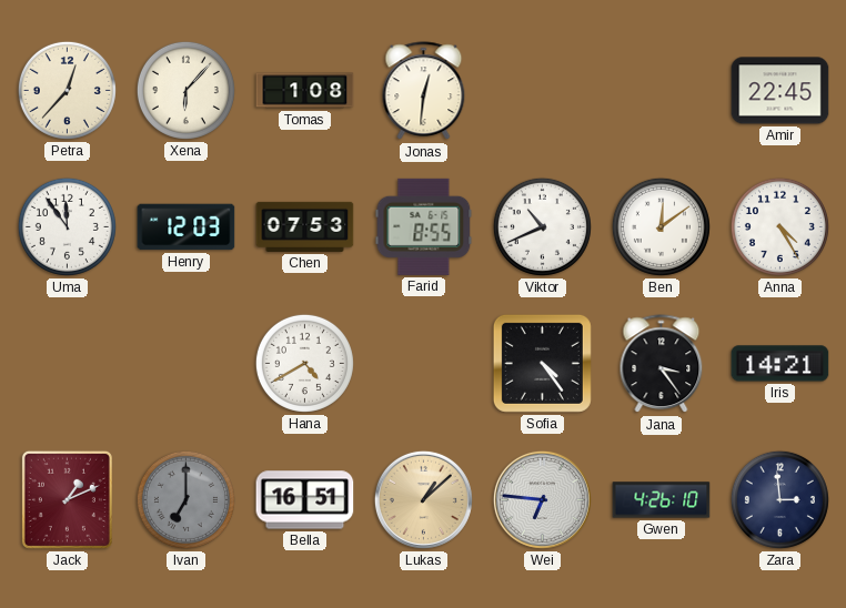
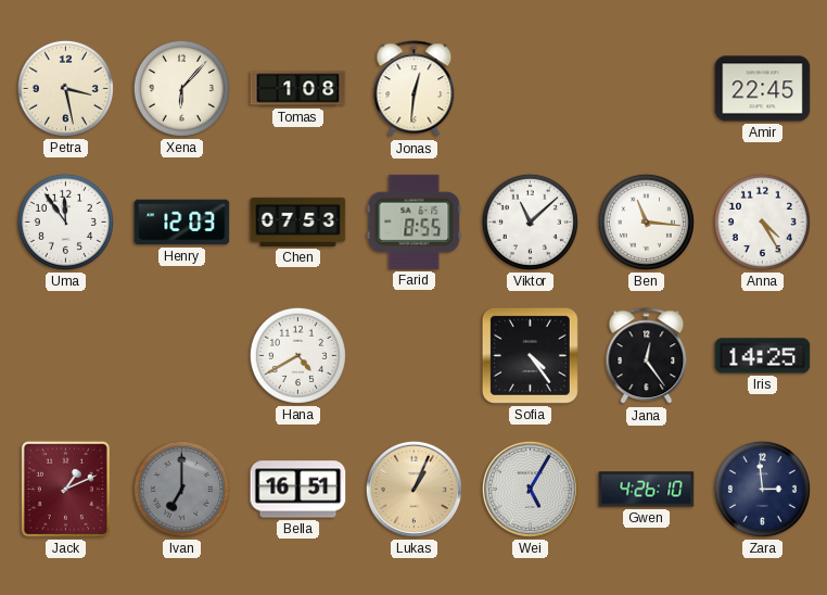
Petra: 12:37 -> 3:28
Viktor: 10:41 -> 11:08
Ben: 12:09 -> 11:16
Jana: 3:24 -> 12:24
Iris: 14:21 -> 14:25
Lukas: 1:08 -> 1:04
Wei: 6:46 -> 5:05
